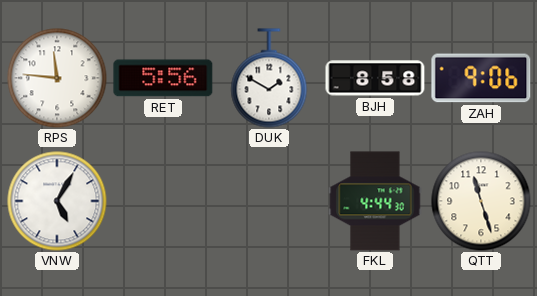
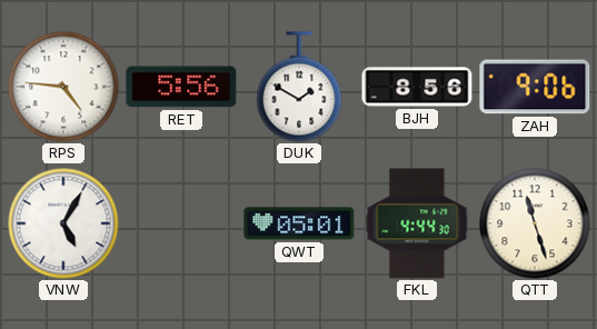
RPS: 11:46 -> 4:46
BJH: 8:58 -> 8:56
QWT: none -> 05:01
